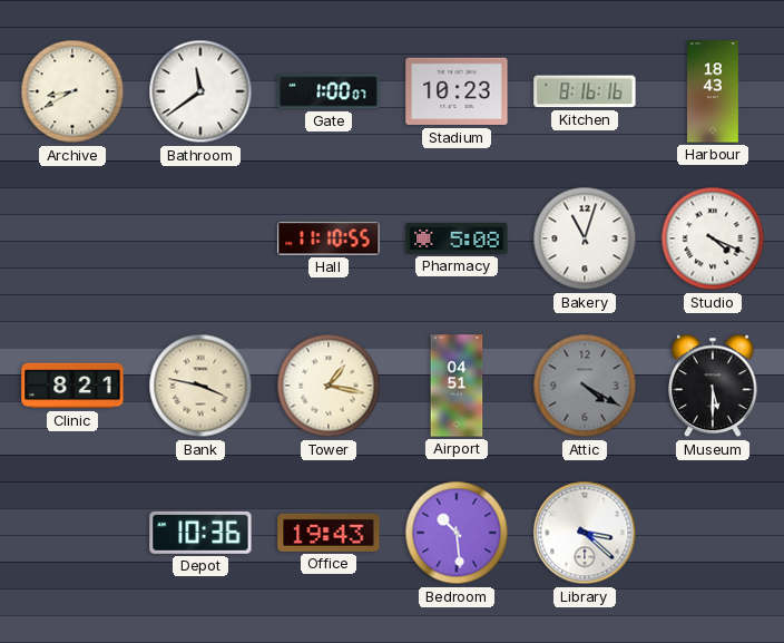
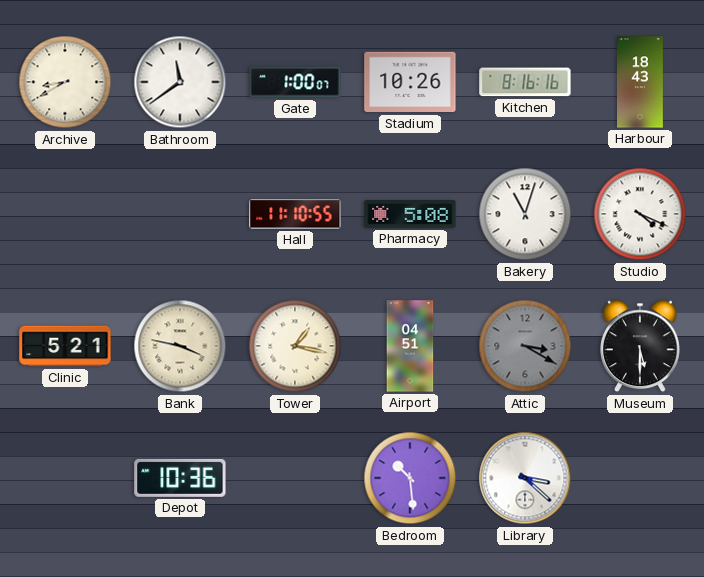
Stadium: 10:23 -> 10:26
Clinic: 8:21 -> 5:21
Attic: 4:20 -> 3:20
Office: 19:43 -> none
